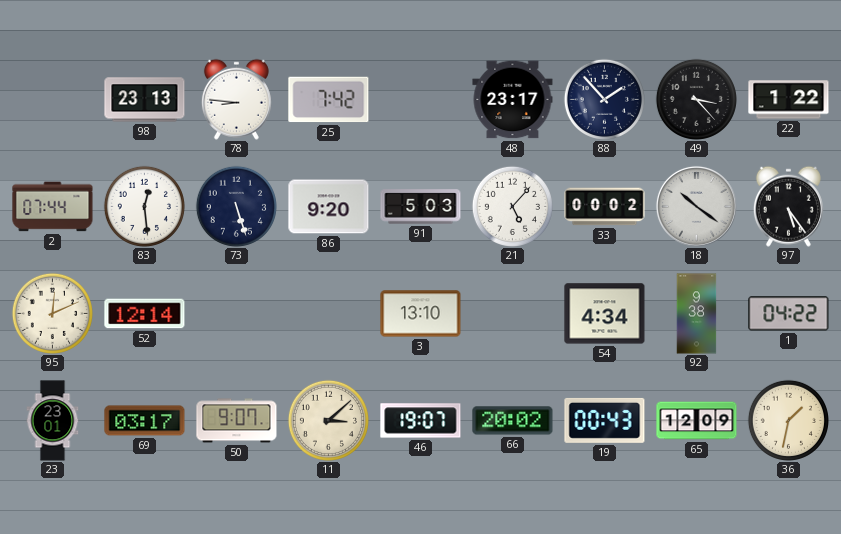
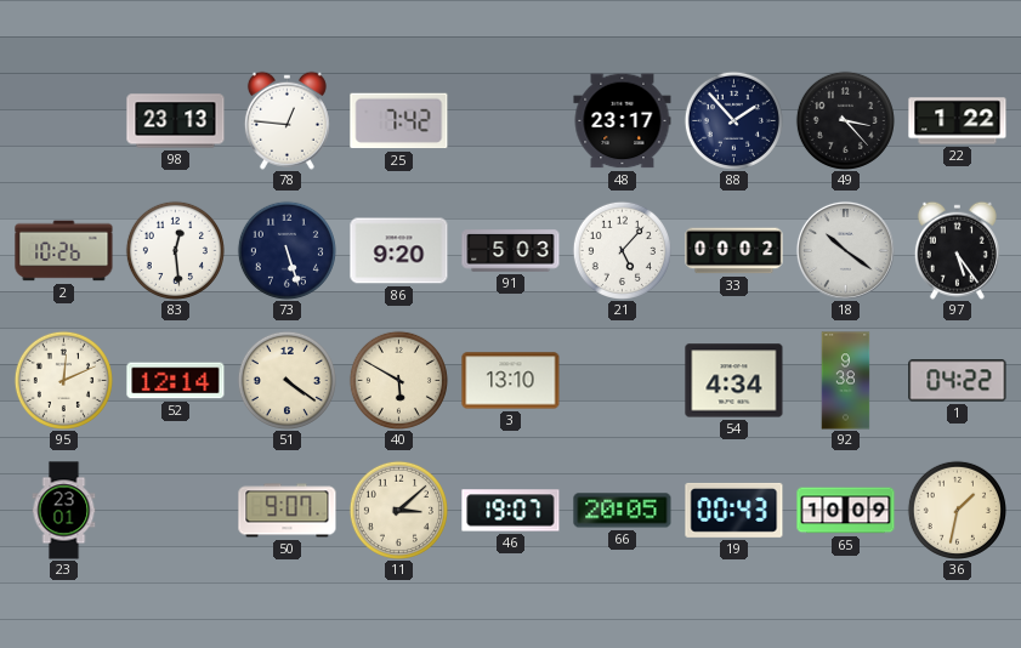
78: 8:46 -> 12:46
2: 07:44 -> 10:26
51: none -> 4:21
40: none -> 5:50
69: 03:17 -> none
66: 20:02 -> 20:05
65: 12:09 -> 10:09
